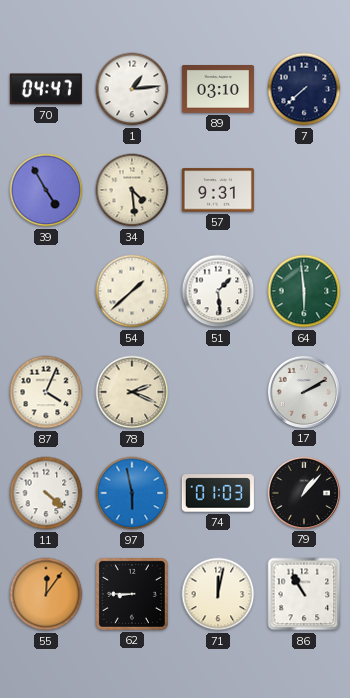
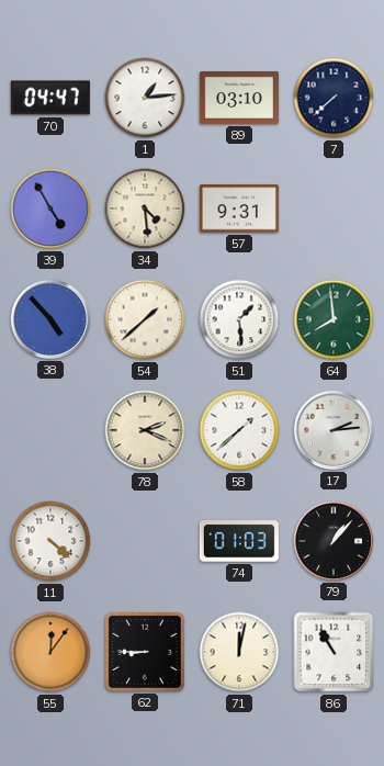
38: none -> 4:53
64: 5:59 -> 7:59
87: 4:04 -> none
58: none -> 1:38
17: 2:10 -> 2:14
97: 5:58 -> none
